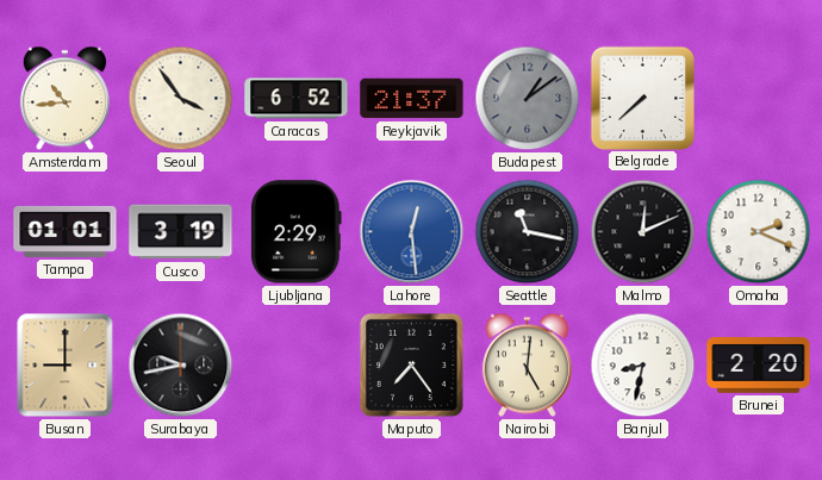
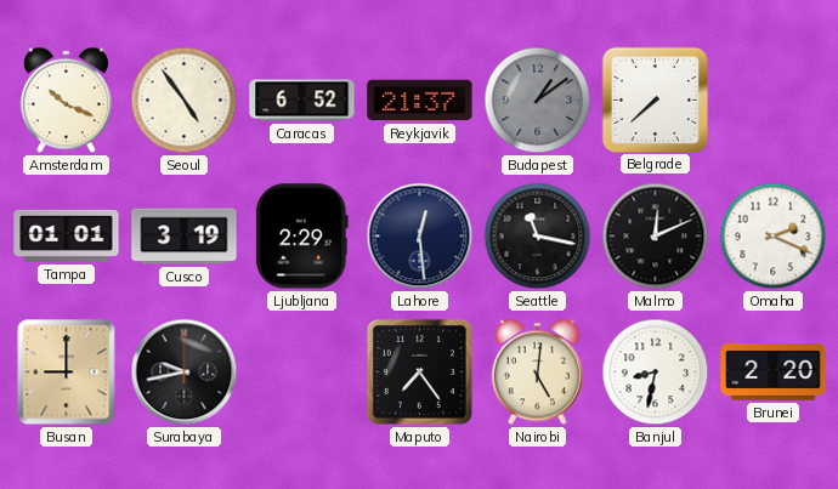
Amsterdam: 10:44 -> 10:19
Seoul: 3:54 -> 4:54
Lahore dial: blue -> navy
